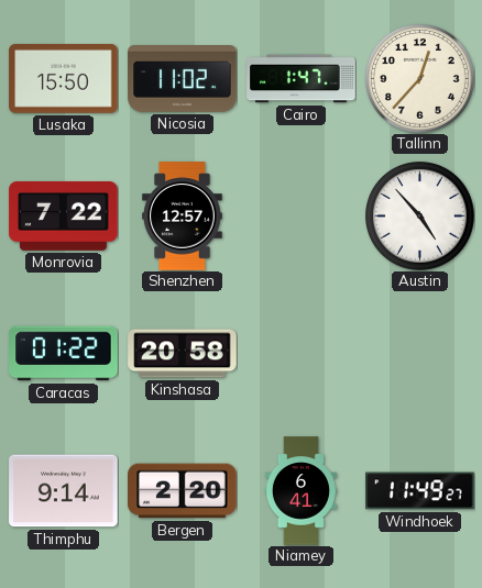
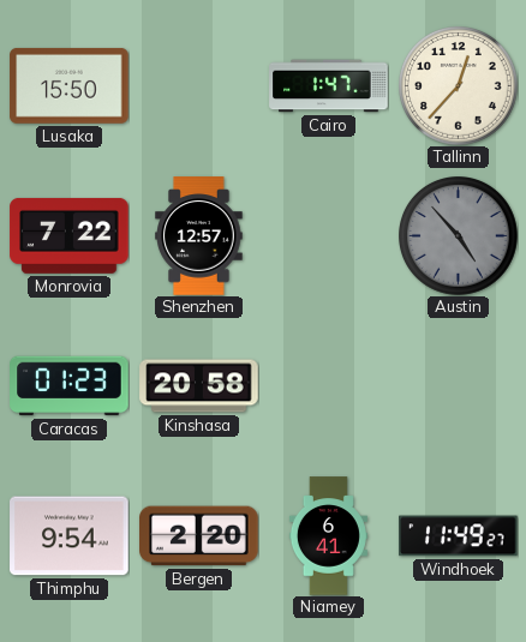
Nicosia: 11:02 -> none
Austin dial: white -> grey
Caracas: 01:22 -> 01:23
Thimphu: 9:14 -> 9:54
